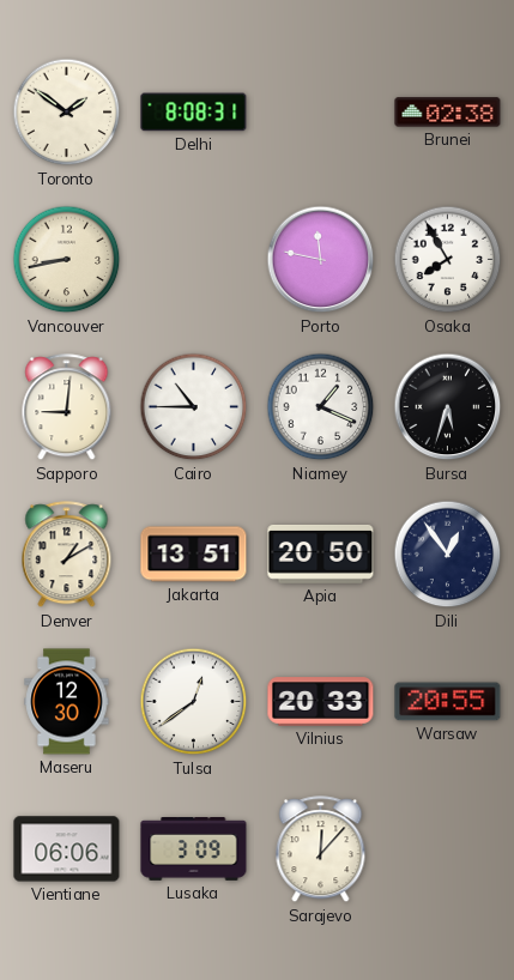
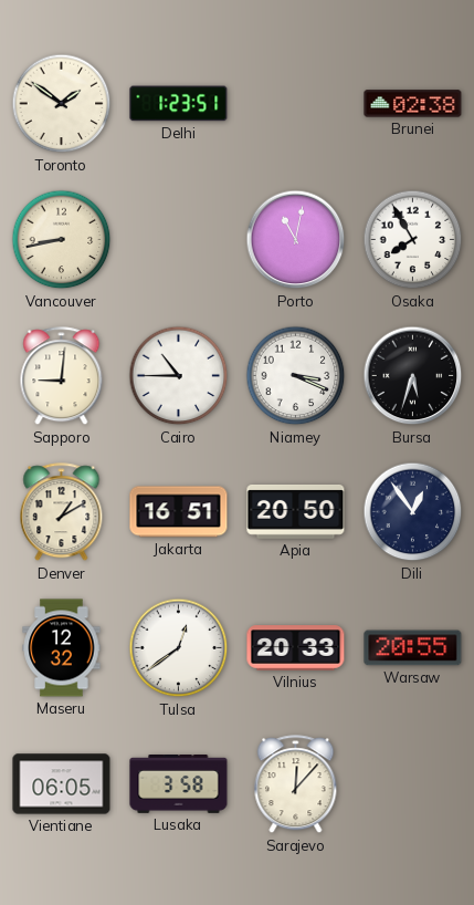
Delhi: 8:08 -> 1:23
Porto: 11:47 -> 11:02
Niamey: 1:19 -> 3:19
Jakarta: 13:51 -> 16:51
Maseru: 12:30 -> 12:32
Vientiane: 06:06 -> 06:05
Lusaka: 3:09 -> 3:58
